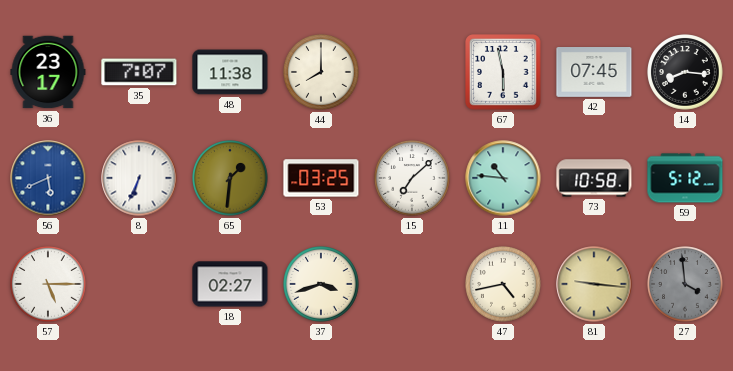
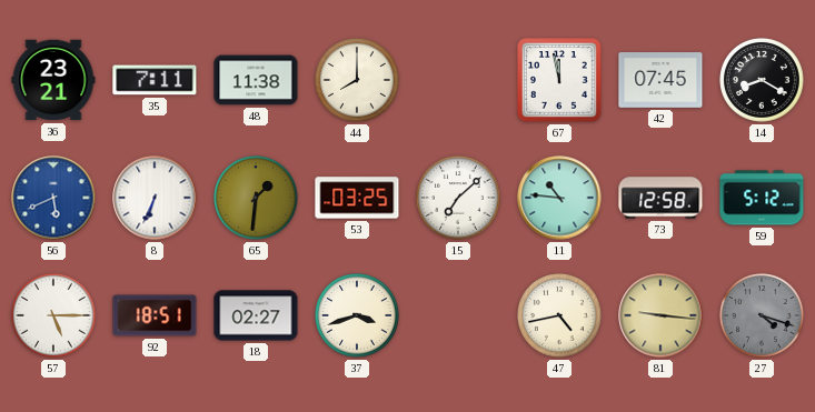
36: 23:17 -> 23:21
35: 7:07 -> 7:11
67: 5:58 -> 11:58
14: 8:16 -> 8:20
73: 10:58 -> 12:58
92: none -> 18:51
27: 3:59 -> 4:18
